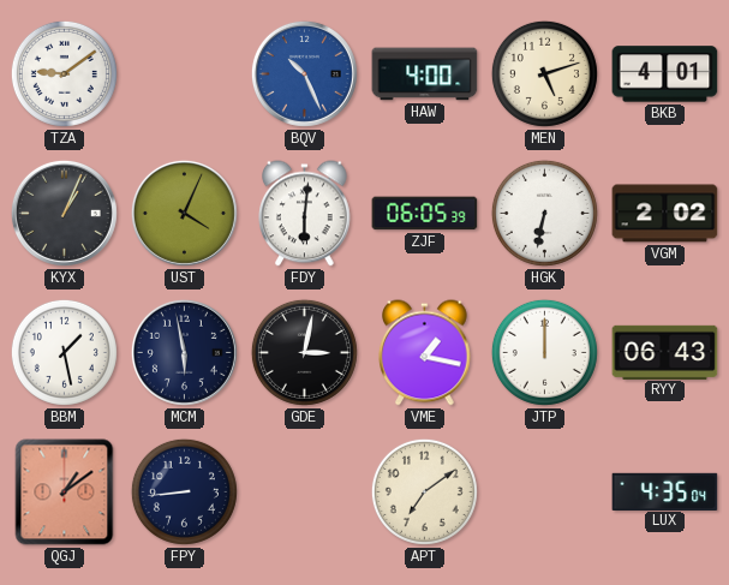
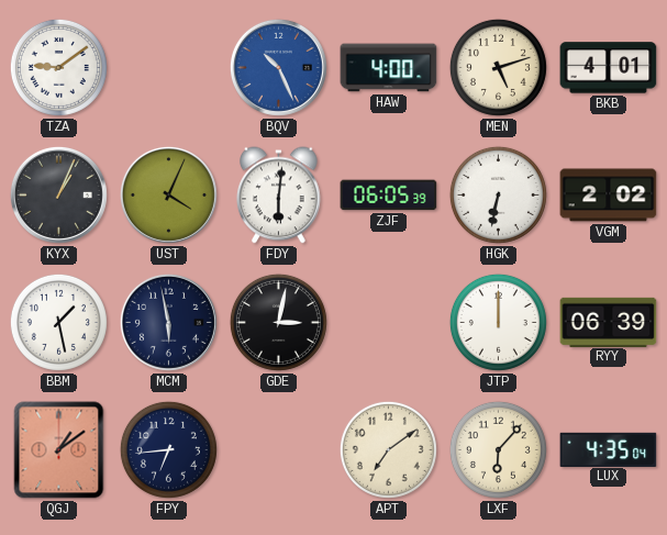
VME: 1:17 -> none
RYY: 06:43 -> 06:39
FPY: 8:44 -> 6:44
LXF: none -> 6:07
